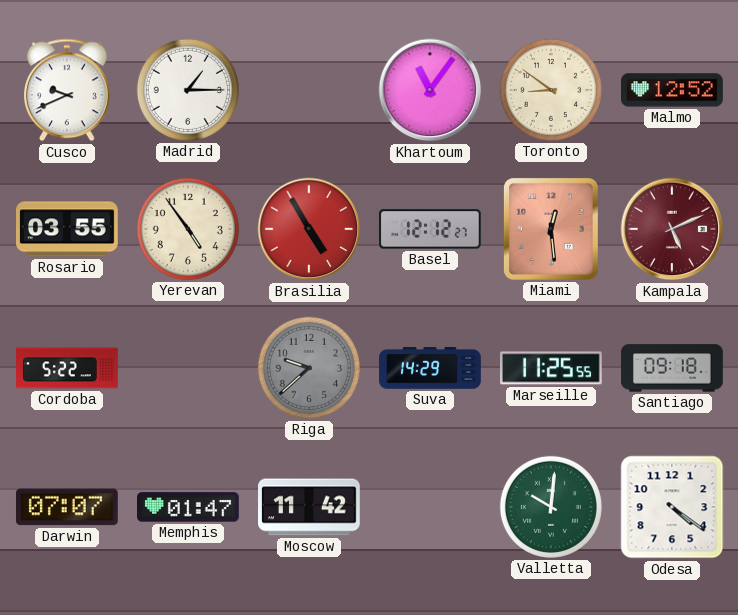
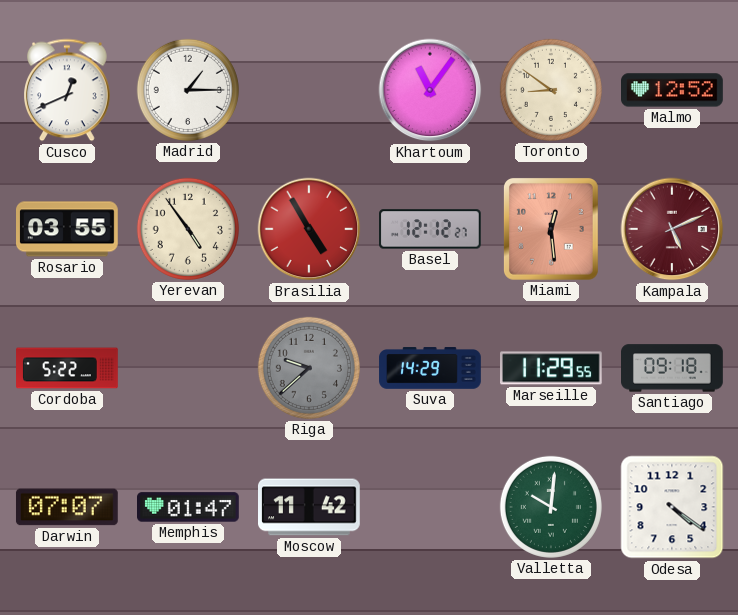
Cusco: 9:41 -> 12:41
Marseille: 11:25 -> 11:29
